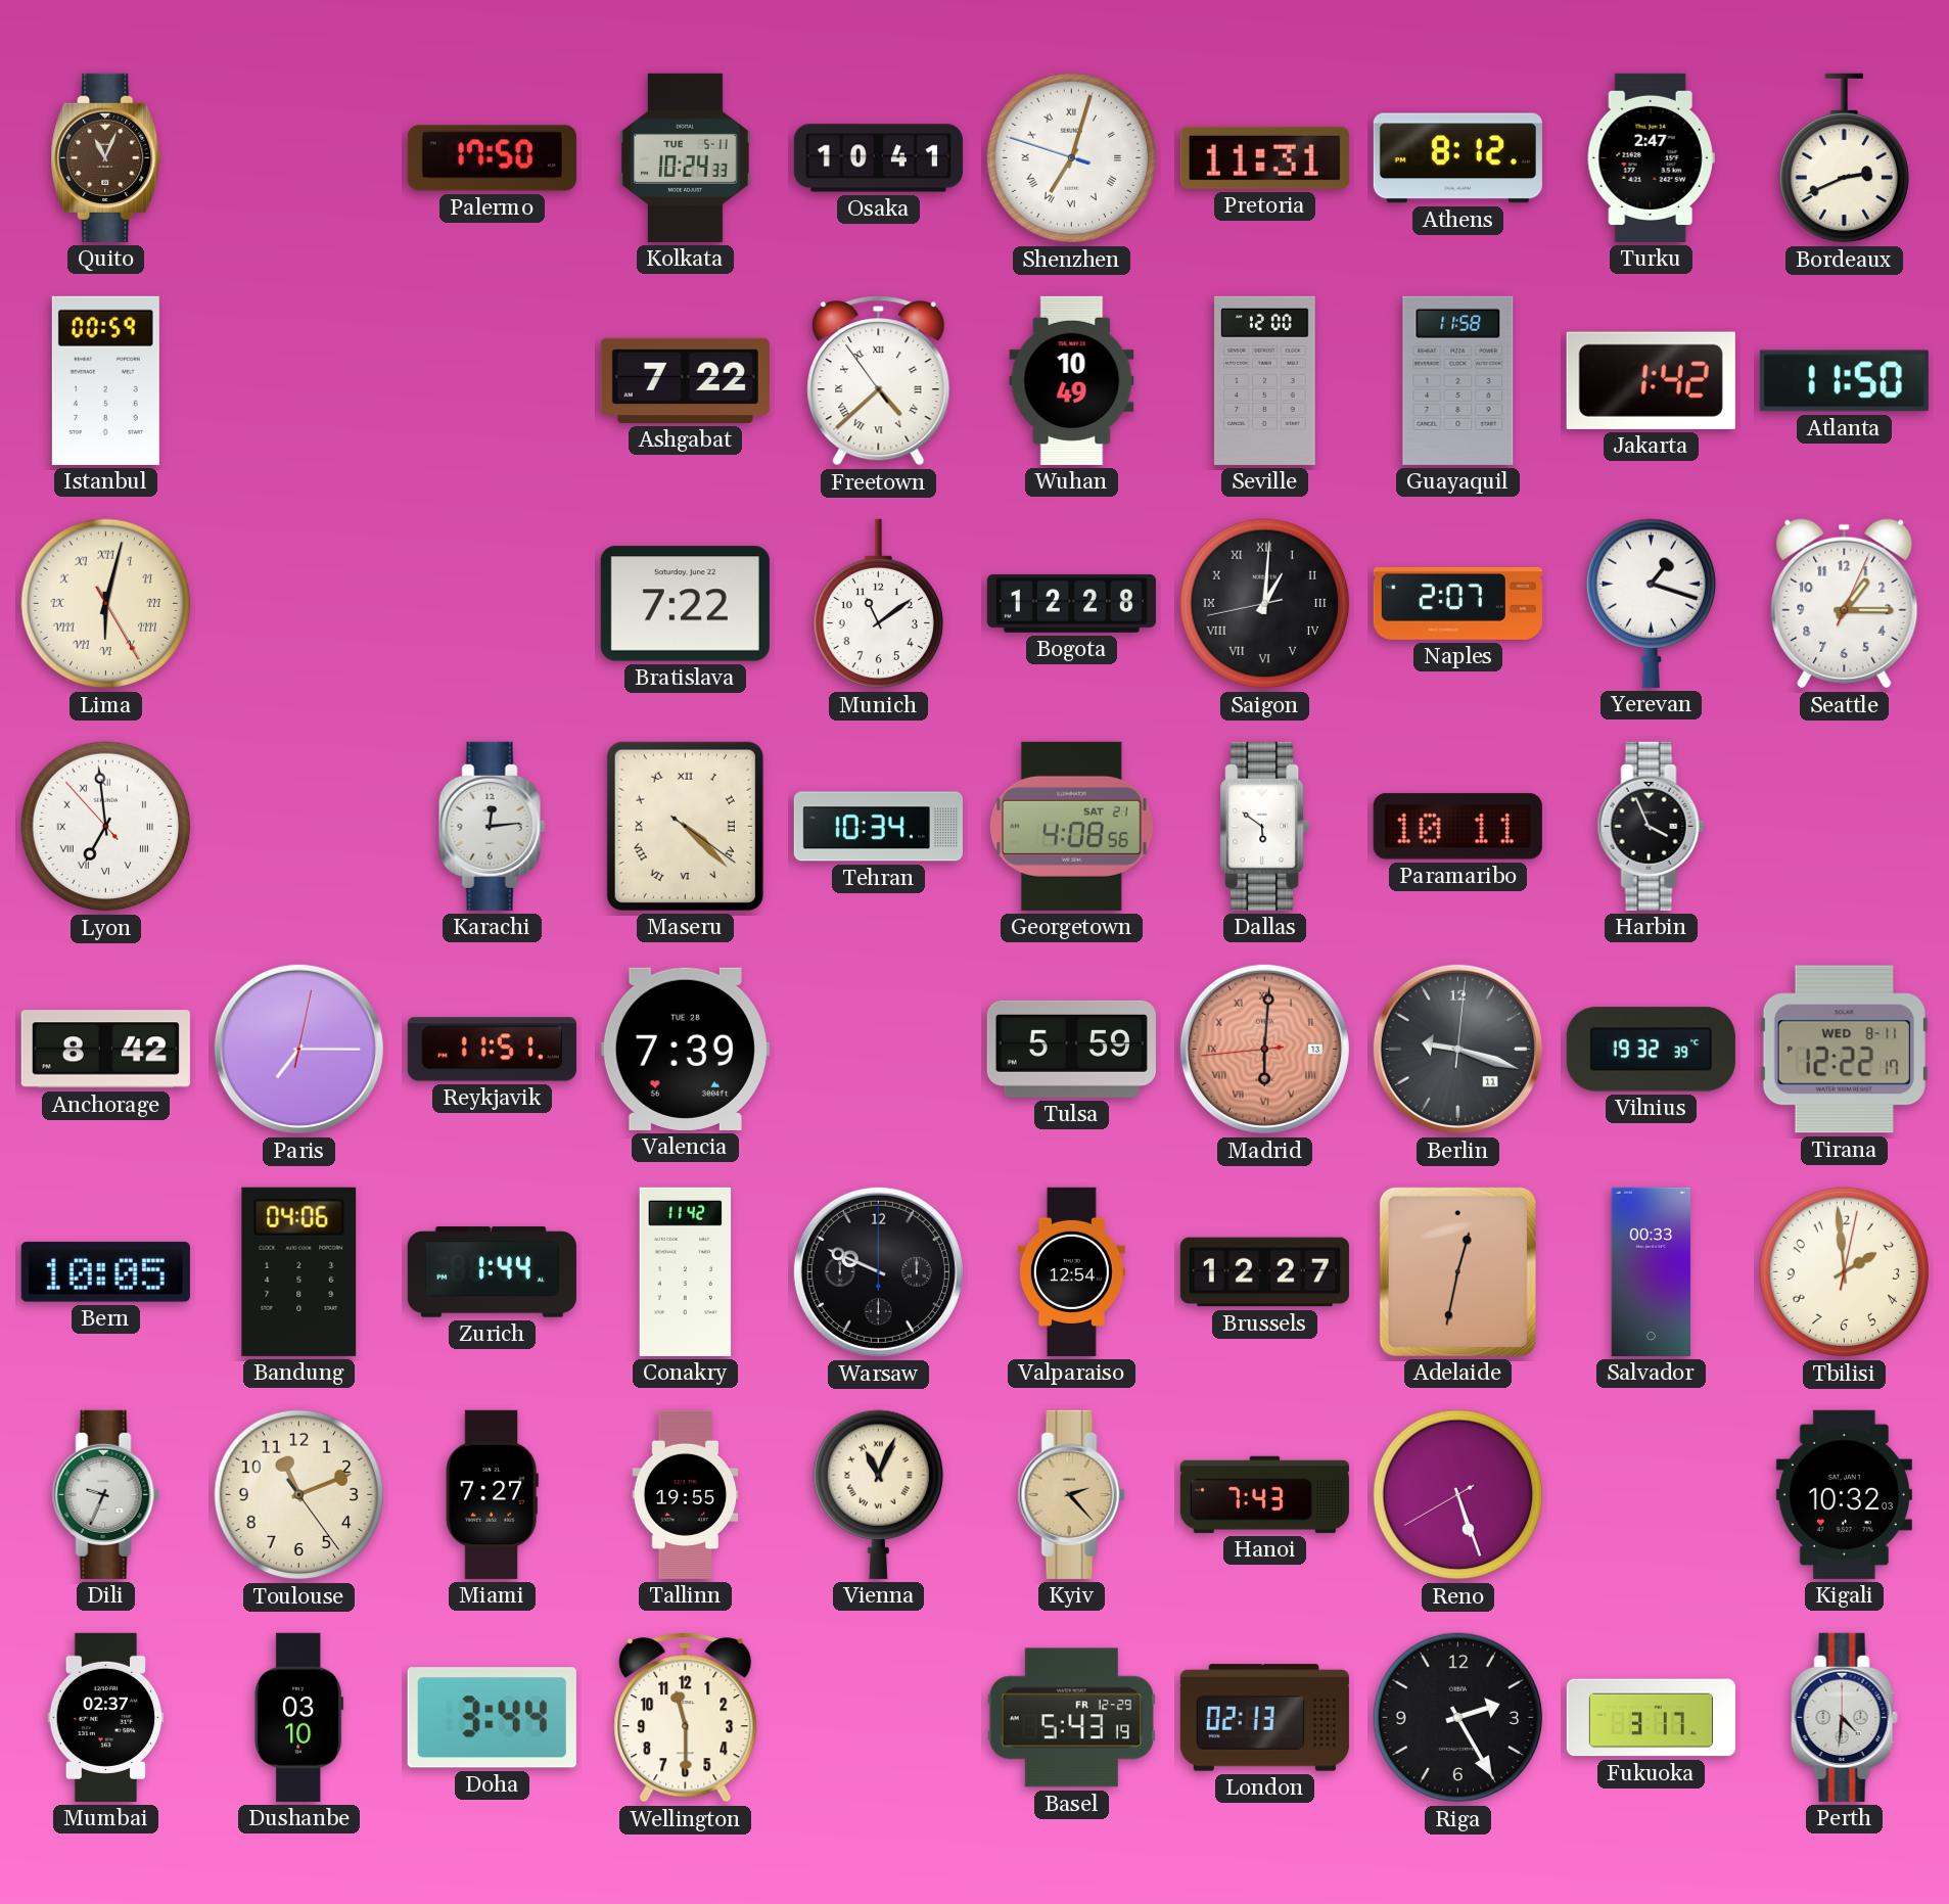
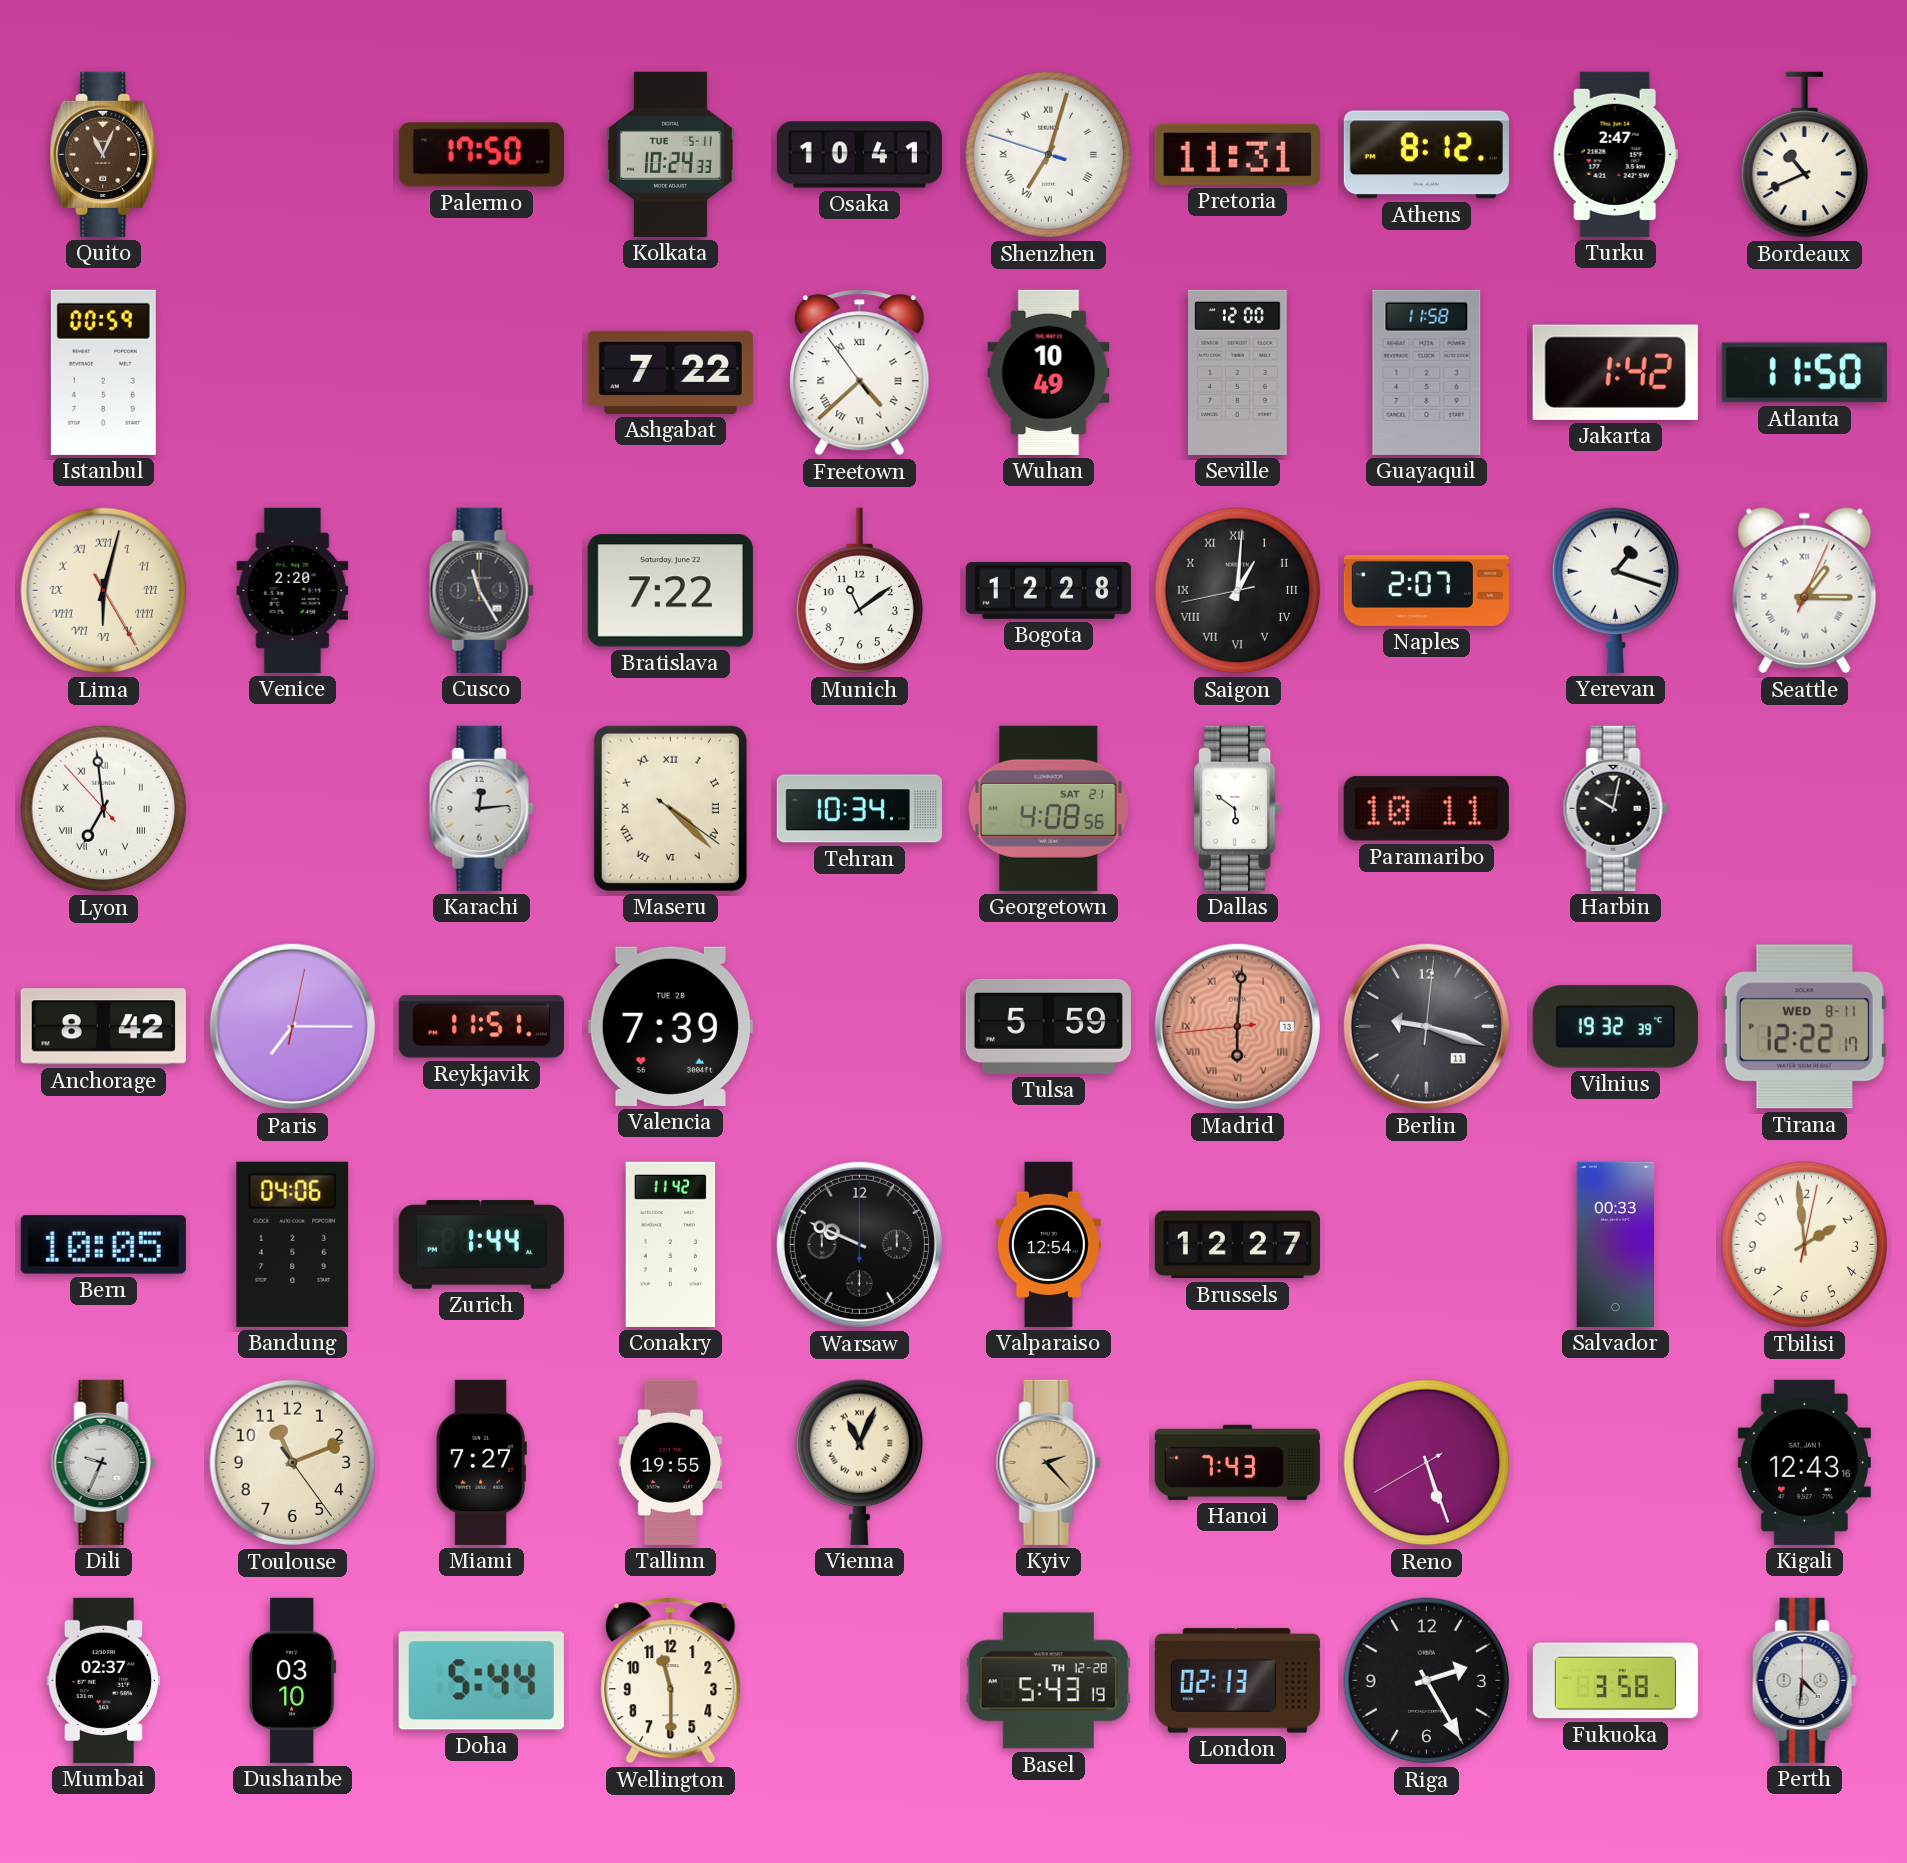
Bordeaux: 2:41 -> 10:41
Venice: none -> 2:20
Cusco: none -> 11:25
Seattle numerals: Arabic -> Roman
Harbin: 3:56 -> 10:02
Adelaide: 12:32 -> none
Kigali: 10:32 -> 12:43
Doha: 3:44 -> 5:44
Basel date: FR 12-29 -> TH 12-28
Fukuoka: 3:17 -> 3:58
